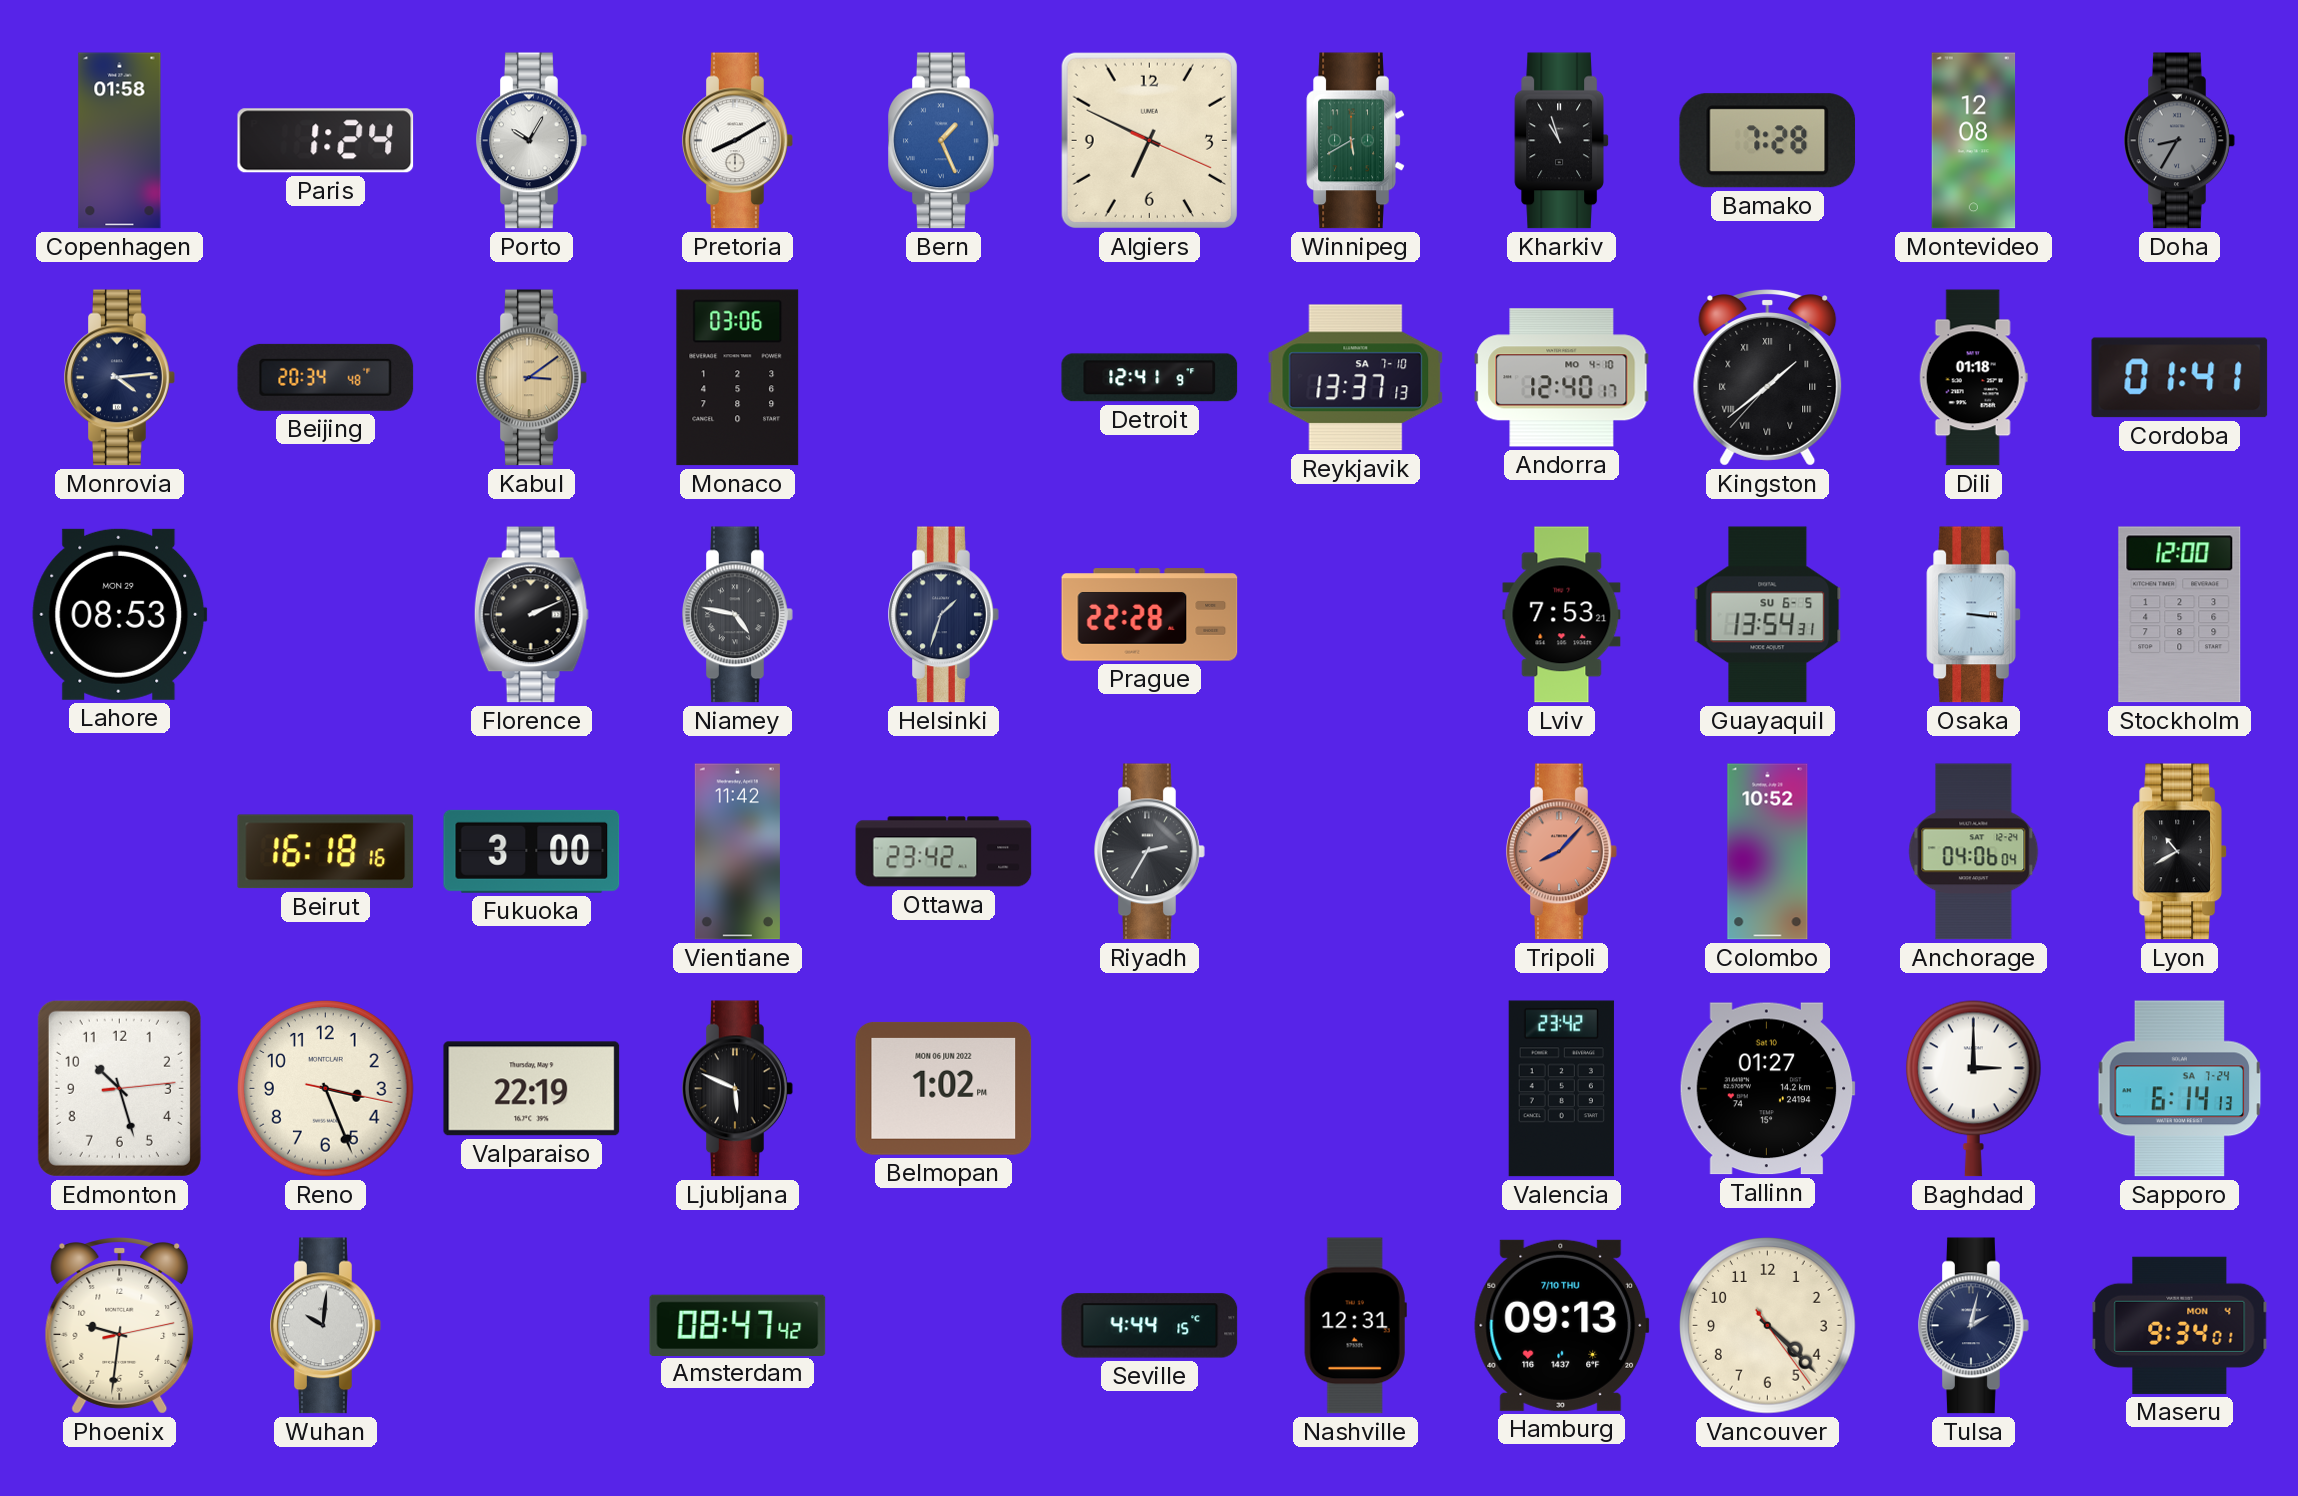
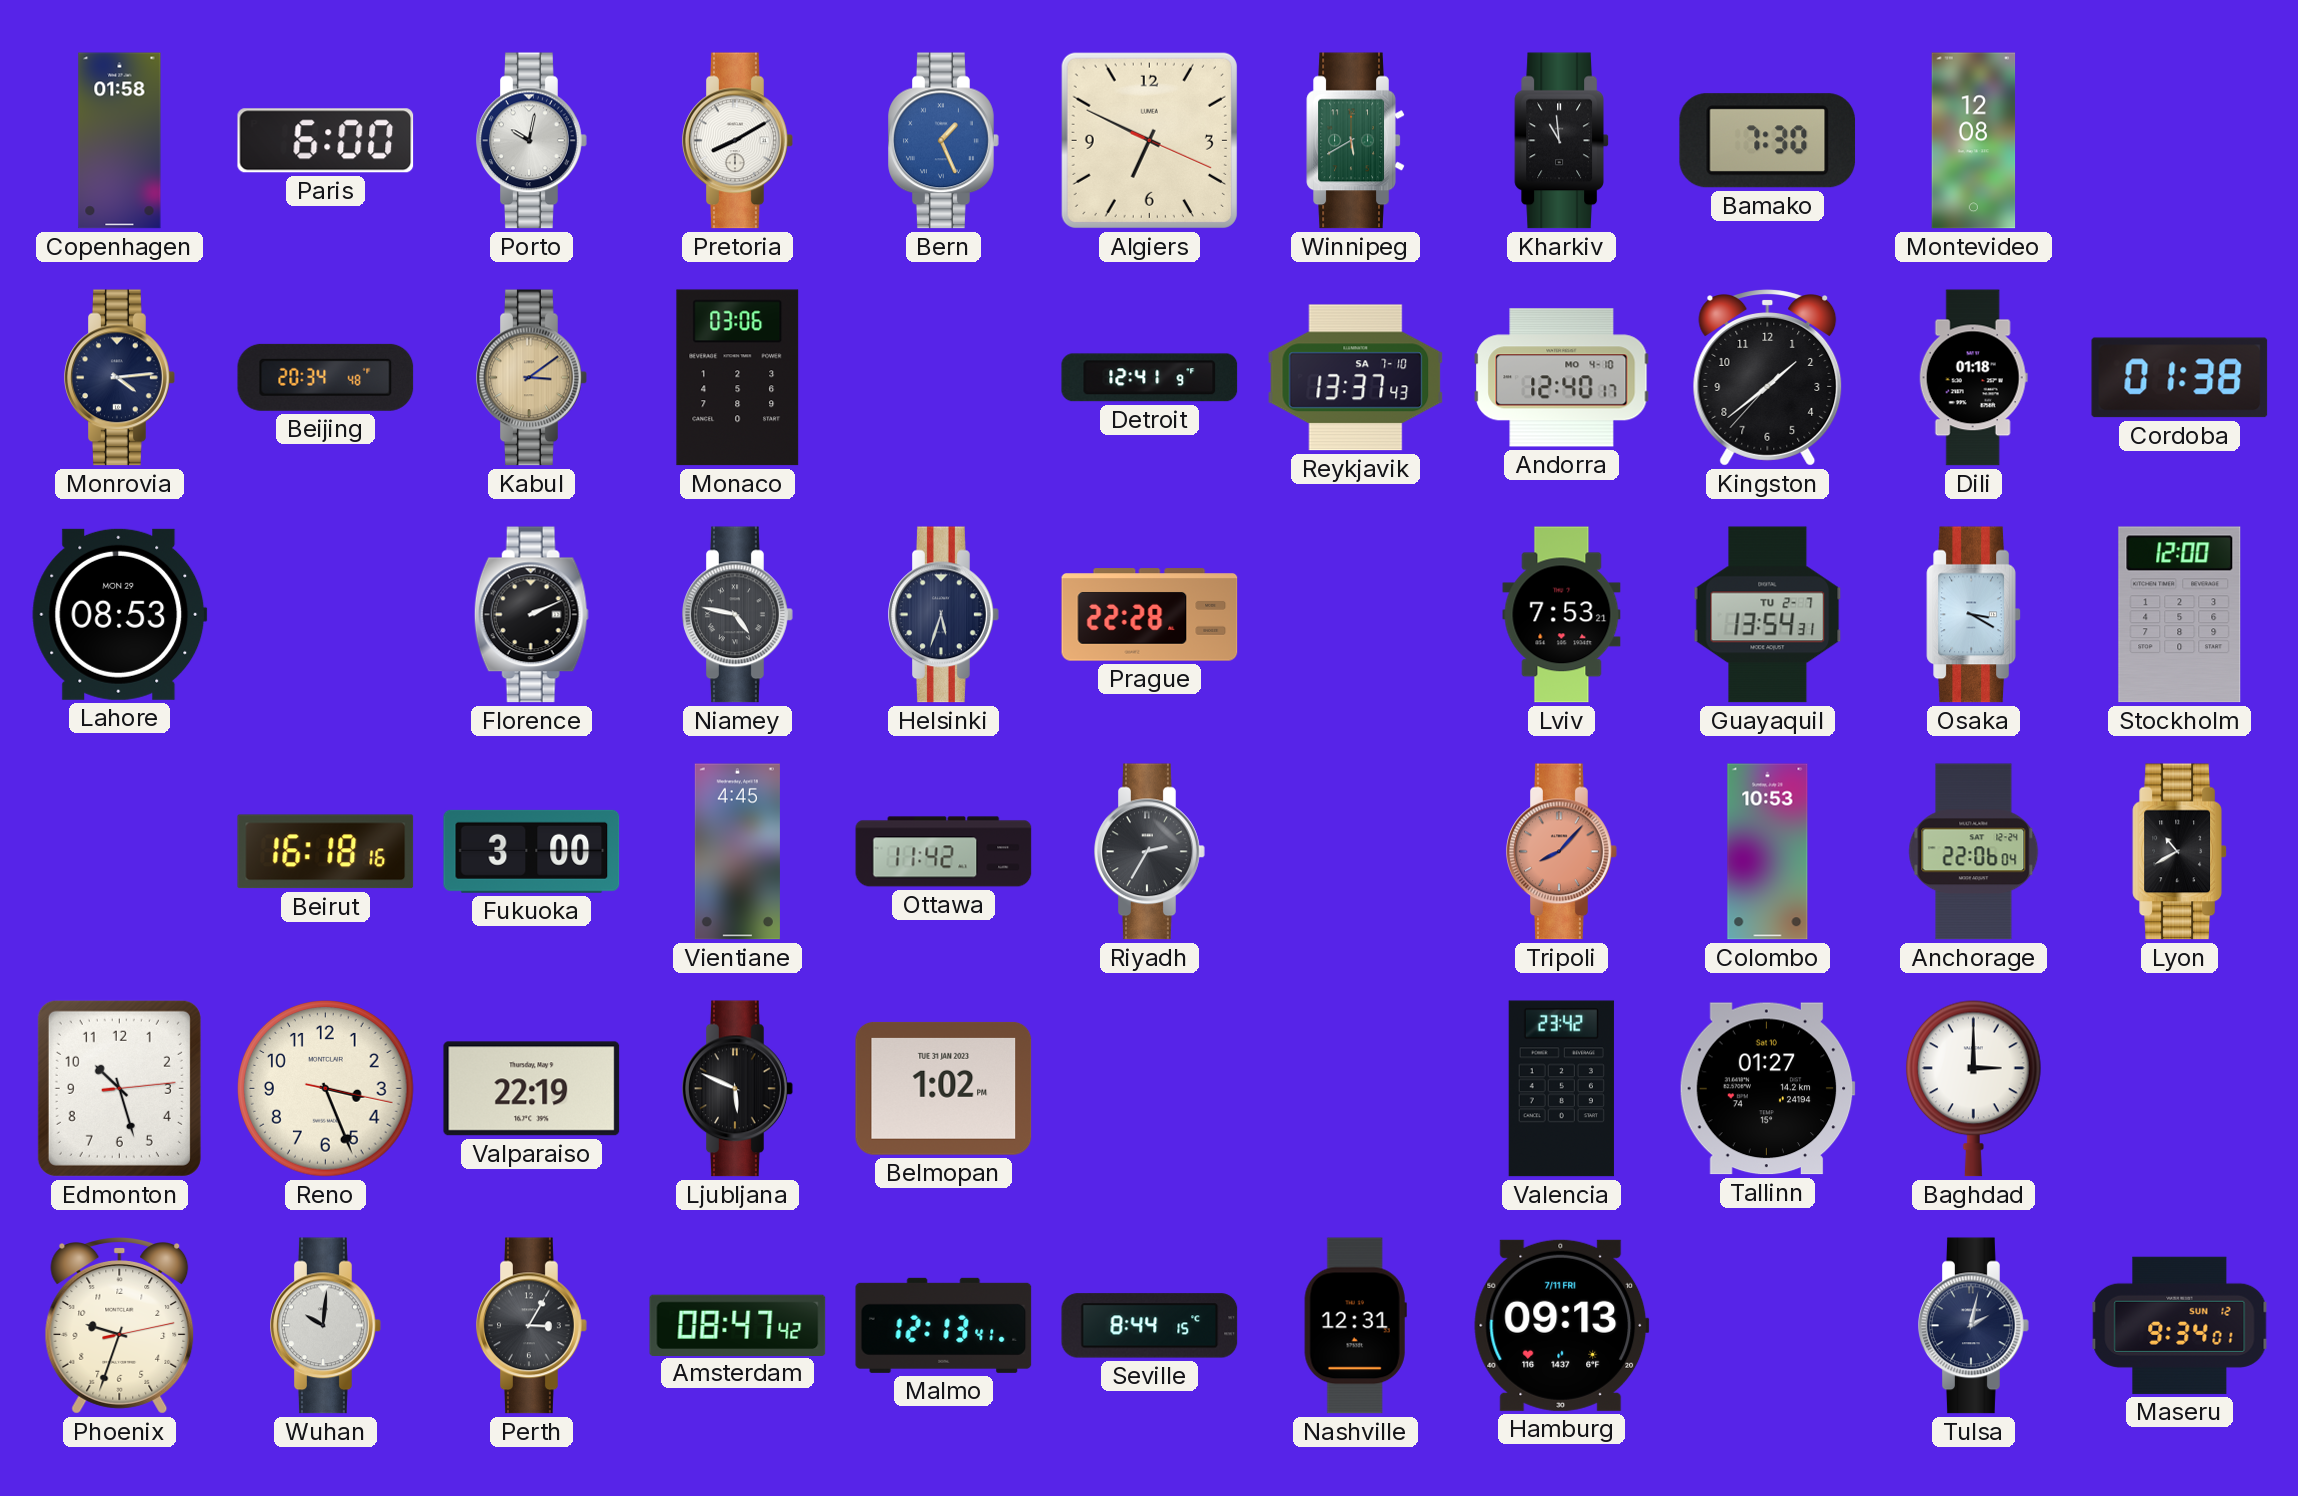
Paris: 1:24 -> 6:00
Porto: 10:05 -> 10:02
Kharkiv: 10:57 -> 10:59
Bamako: 7:28 -> 7:30
Doha: 8:35 -> none
Reykjavik: 13:37:13 -> 13:37:43
Kingston numerals: Roman -> Arabic
Cordoba: 01:41 -> 01:38
Helsinki: 1:33 -> 5:33
Guayaquil date: SU 6-5 -> TU 2-7
Osaka: 3:16 -> 3:20
Vientiane: 11:42 -> 4:45
Ottawa: 23:42 -> 11:42
Colombo: 10:52 -> 10:53
Anchorage: 04:06 -> 22:06
Belmopan date: MON 06 JUN 2022 -> TUE 31 JAN 2023
Sapporo: 6:14 -> none
Phoenix: 9:31 -> 9:33
Perth: none -> 3:05
Malmo: none -> 12:13
Seville: 4:44 -> 8:44
Hamburg date: 7/10 THU -> 7/11 FRI
Vancouver: 4:22 -> none
Maseru date: MON 4 -> SUN 12
